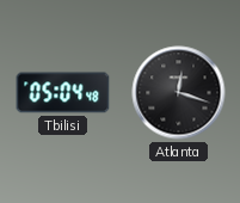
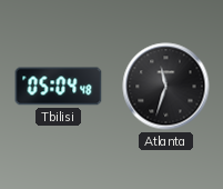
Atlanta: 12:18 -> 11:33
